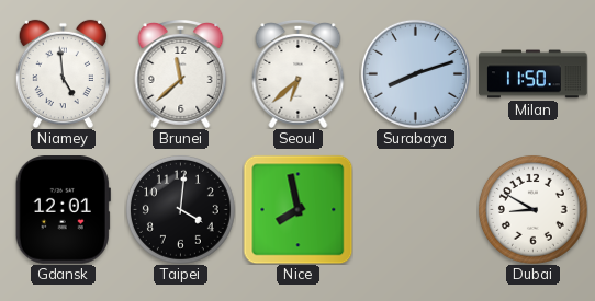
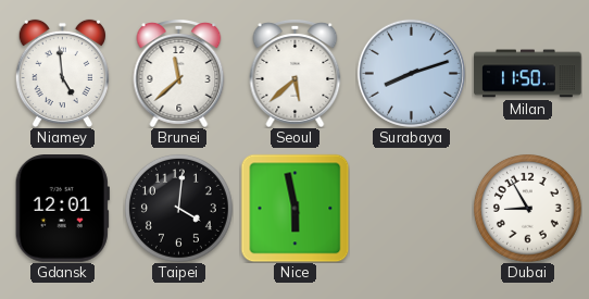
Seoul: 6:38 -> 5:38
Nice: 7:58 -> 5:58
Dubai: 8:50 -> 8:55
